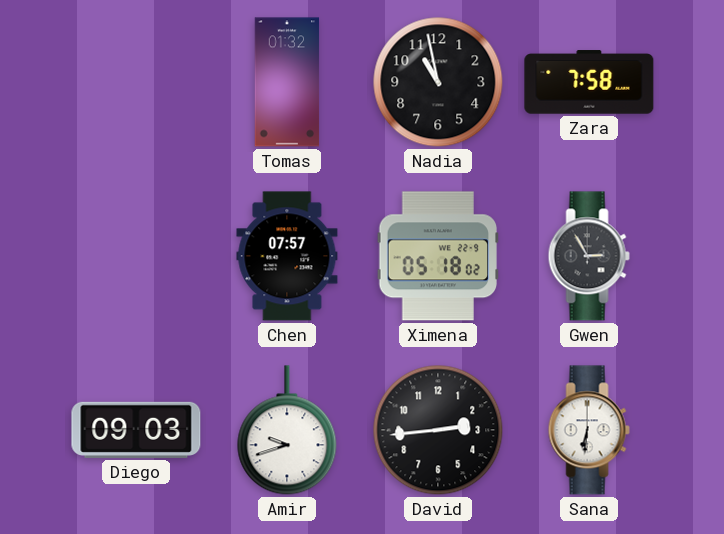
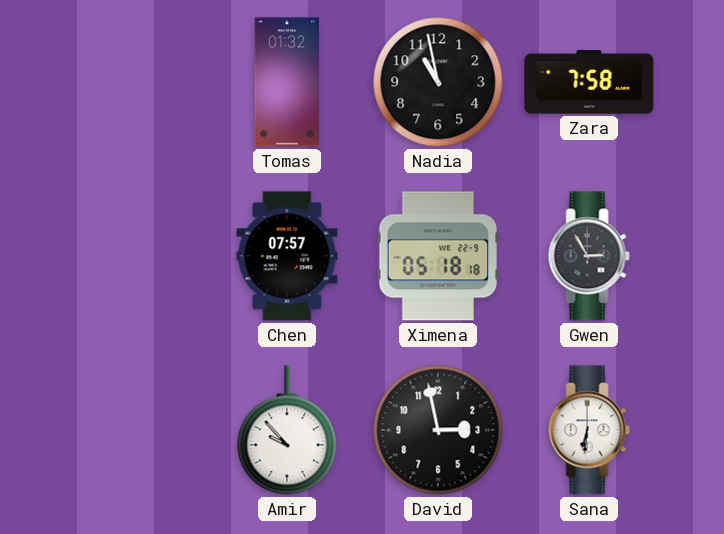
Ximena: 05:18:02 -> 05:18:18
Diego: 09:03 -> none
Amir: 9:42 -> 9:53
David: 2:44 -> 2:58
